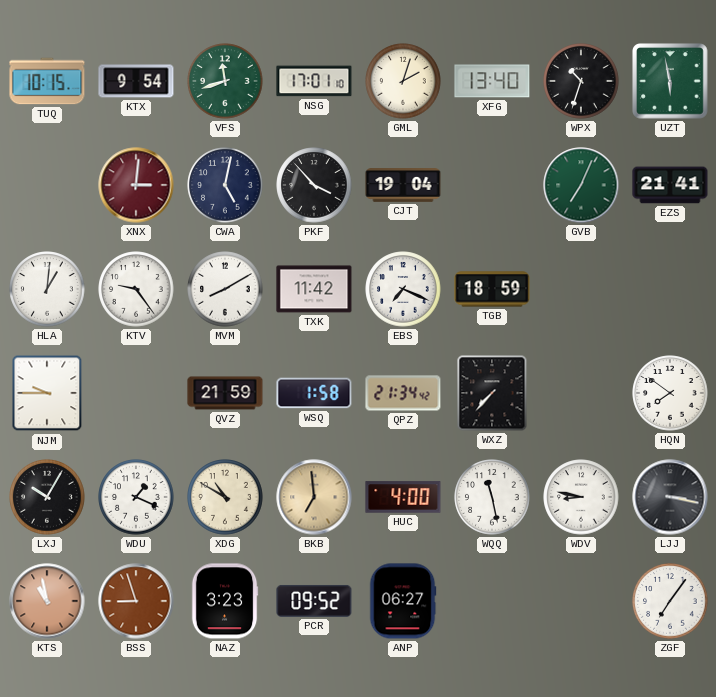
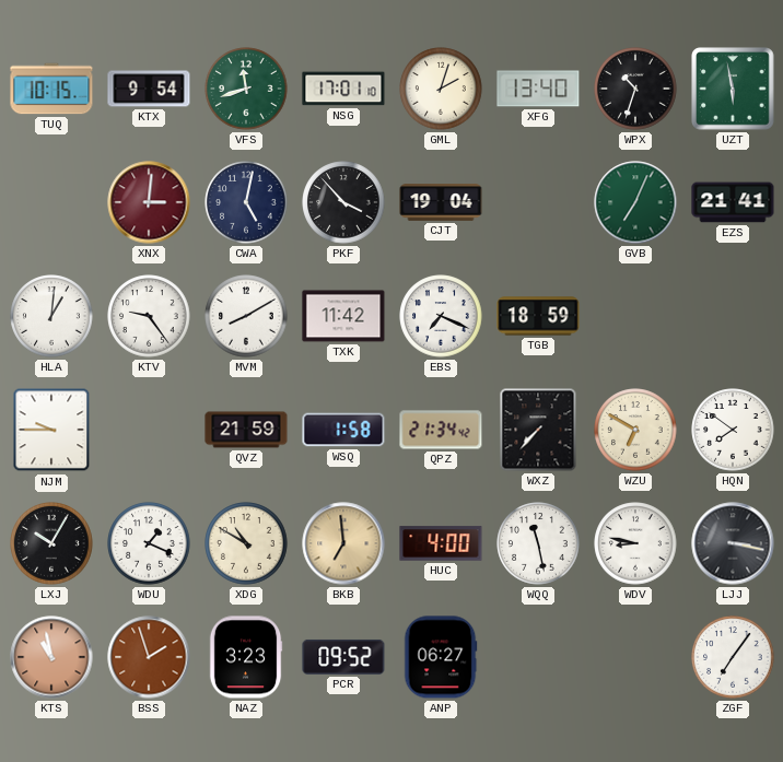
WZU: none -> 6:50
BSS: 8:57 -> 1:57
